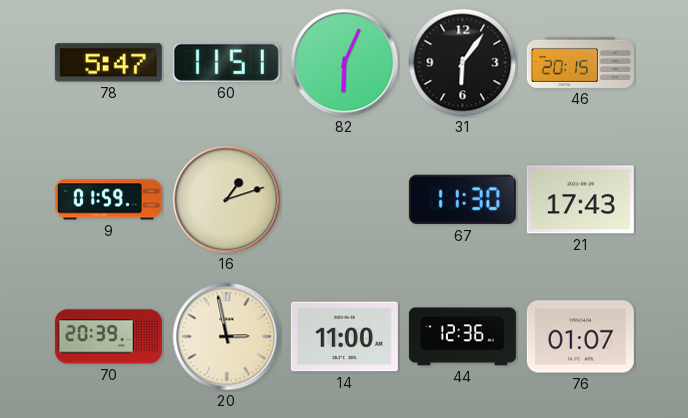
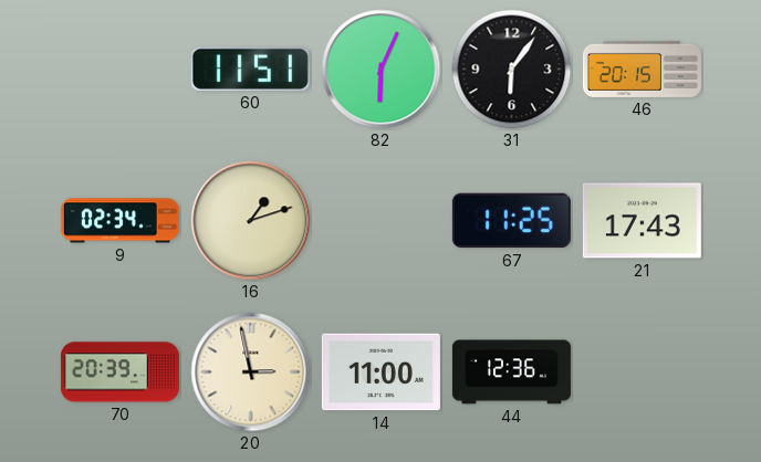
78: 5:47 -> none
9: 01:59 -> 02:34
67: 11:30 -> 11:25
76: 01:07 -> none
